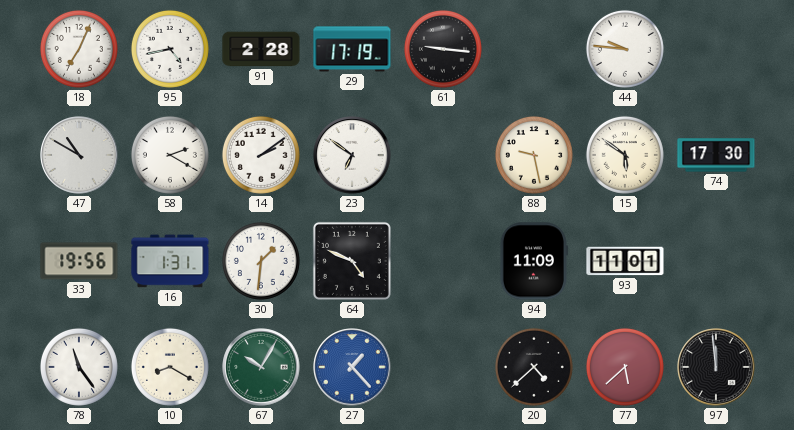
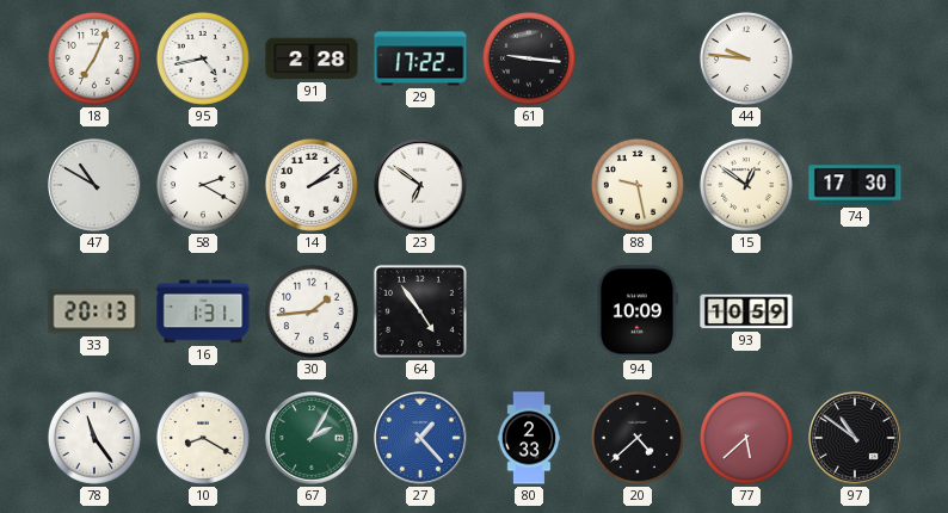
29: 17:19 -> 17:22
15: 5:51 -> 12:51
33: 19:56 -> 20:13
30: 1:31 -> 1:44
64: 4:49 -> 4:54
94: 11:09 -> 10:09
93: 11:01 -> 10:59
67: 10:05 -> 2:05
80: none -> 2:33
97: 11:59 -> 10:51
